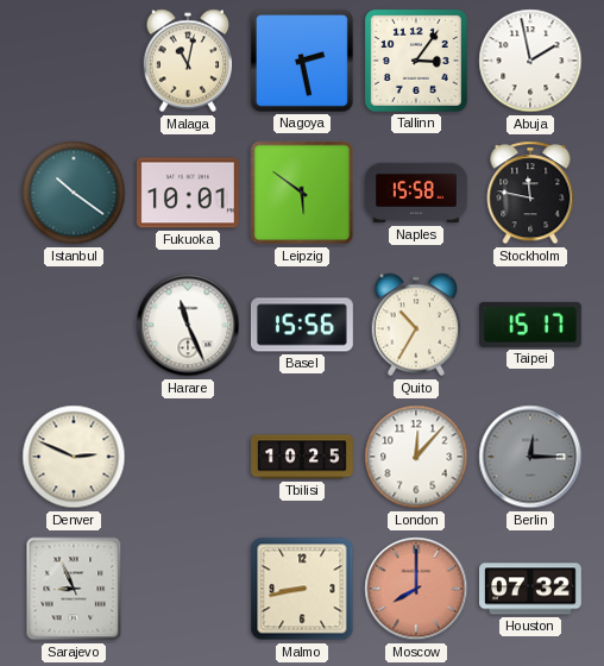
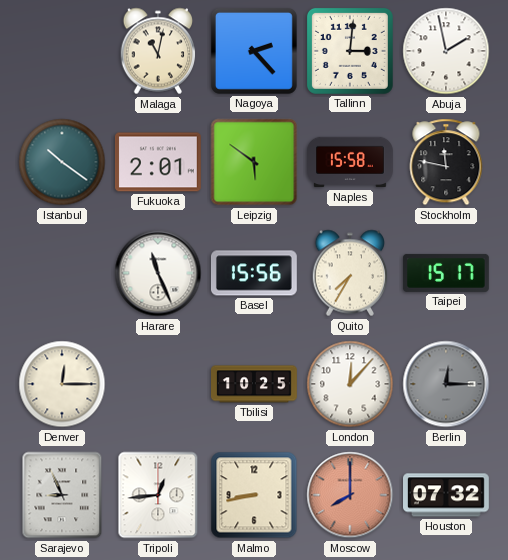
Nagoya: 2:28 -> 2:23
Tallinn: 3:06 -> 3:01
Fukuoka: 10:01 -> 2:01
Quito: 10:35 -> 7:35
Denver: 2:49 -> 12:15
Tripoli: none -> 12:44
